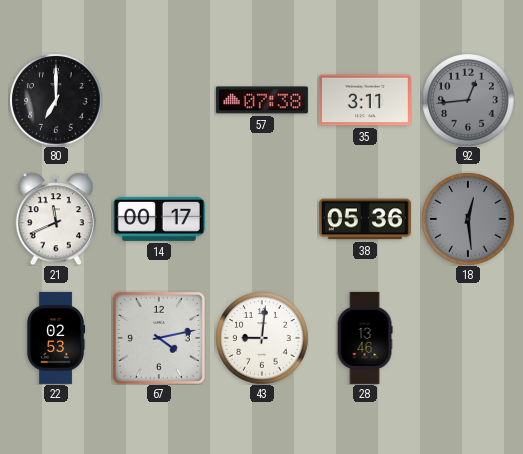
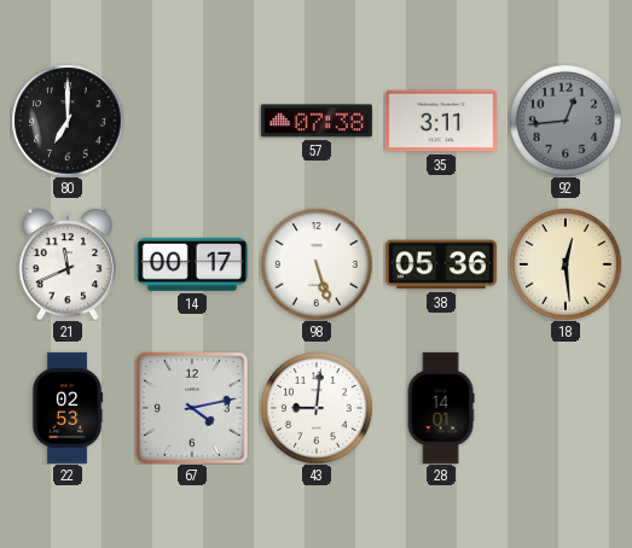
98: none -> 5:27
18 dial: grey -> cream
28: 13:46 -> 14:01
